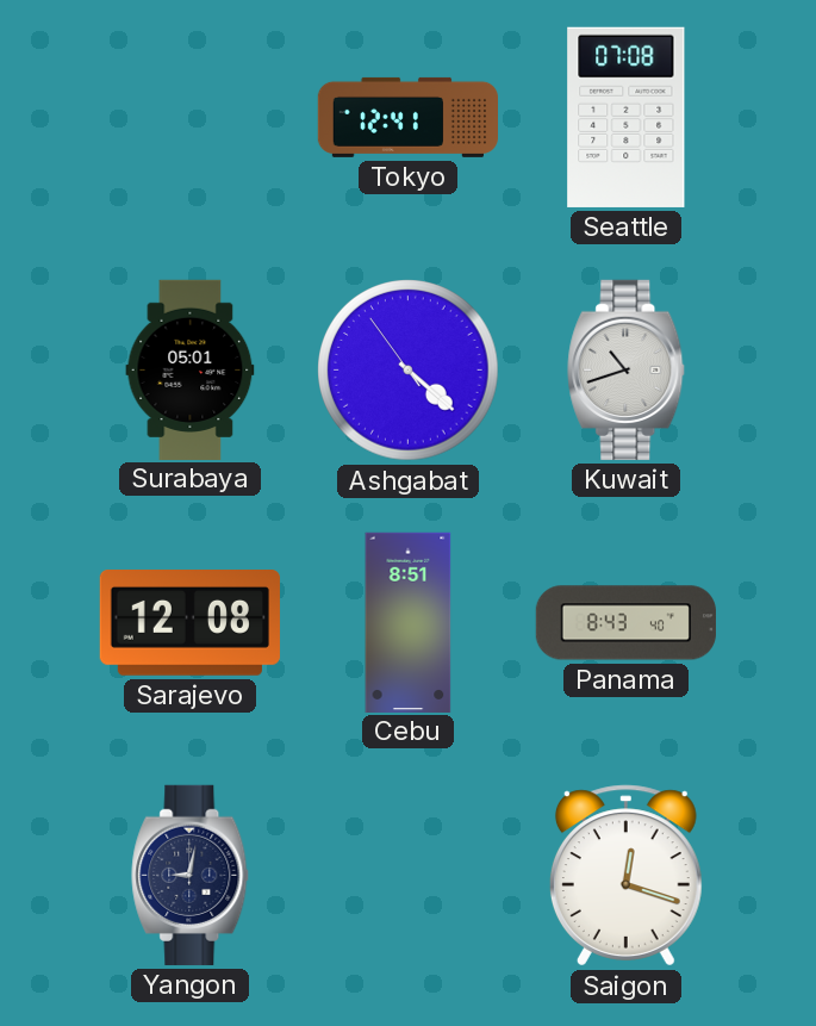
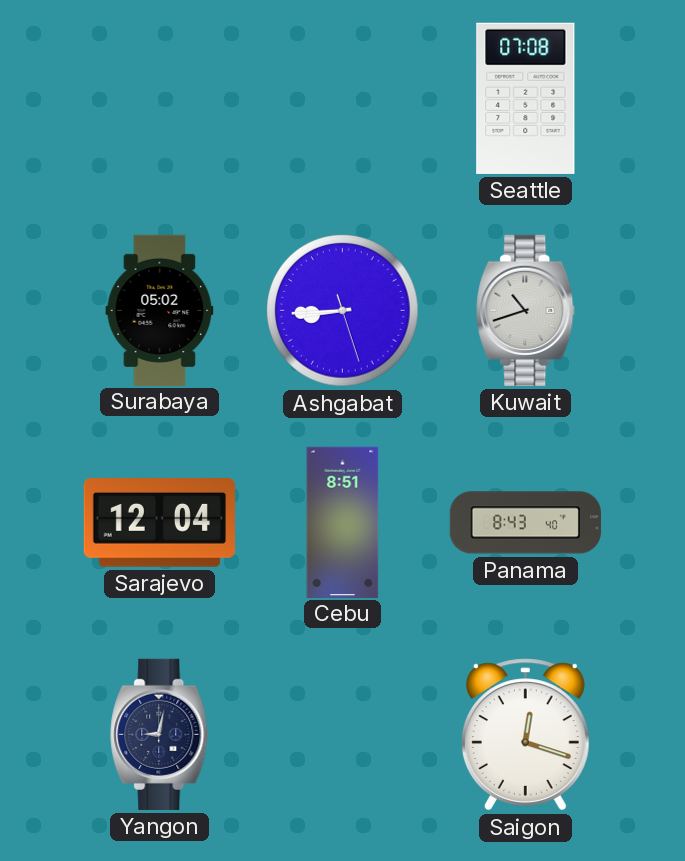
Tokyo: 12:41 -> none
Surabaya: 05:01 -> 05:02
Ashgabat: 4:21 -> 8:44
Sarajevo: 12:08 -> 12:04
